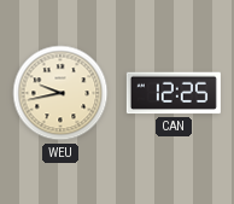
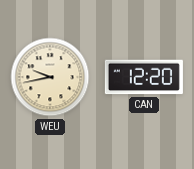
CAN: 12:25 -> 12:20
